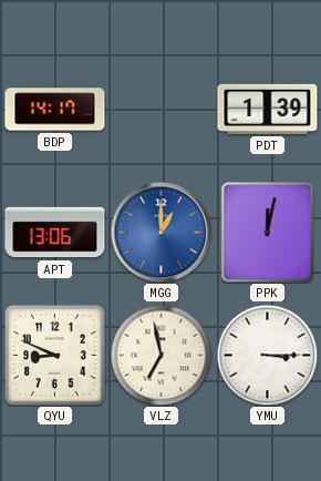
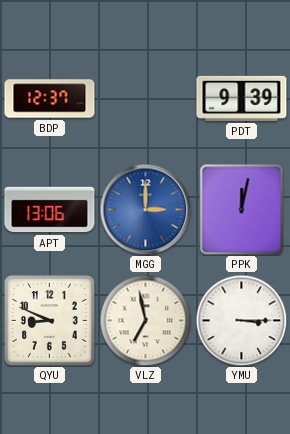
BDP: 14:17 -> 12:37
PDT: 1:39 -> 9:39
MGG: 1:00 -> 3:00
